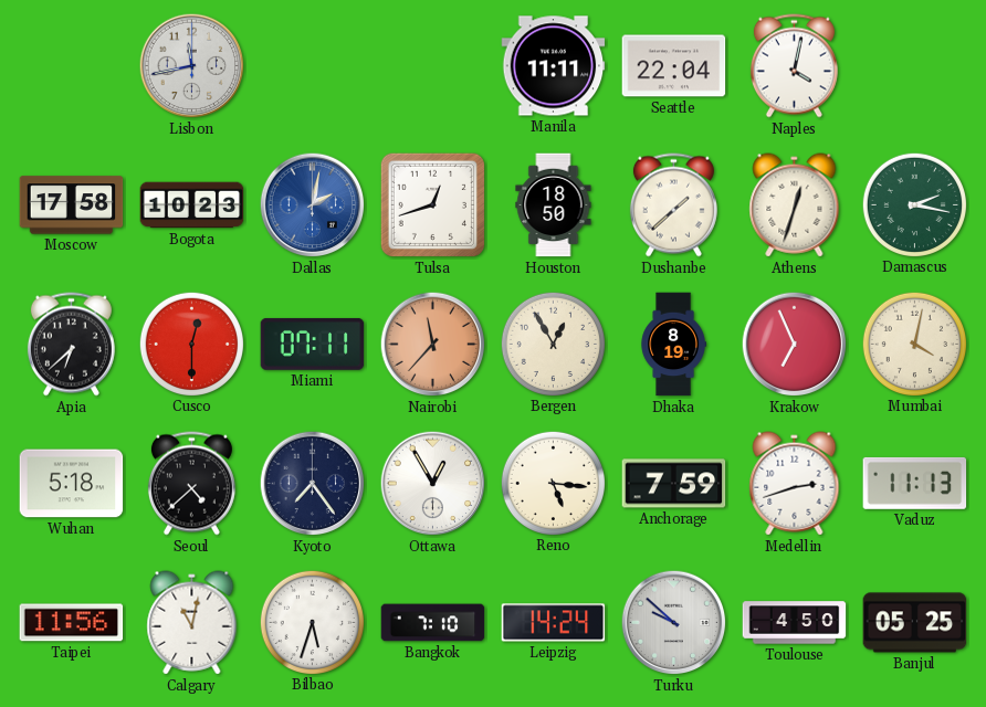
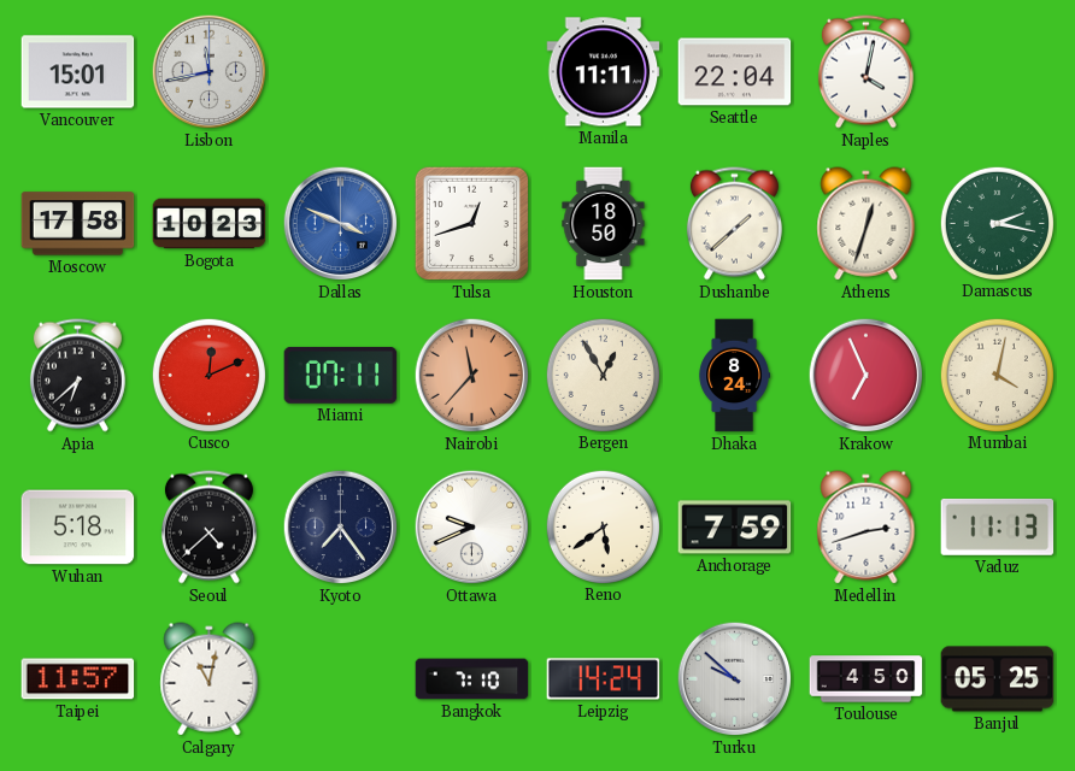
Vancouver: none -> 15:01
Dallas: 2:02 -> 3:49
Cusco: 12:30 -> 12:11
Dhaka: 8:19 -> 8:24
Ottawa: 12:55 -> 9:41
Reno: 5:16 -> 5:39
Taipei: 11:56 -> 11:57
Bilbao: 5:33 -> none
